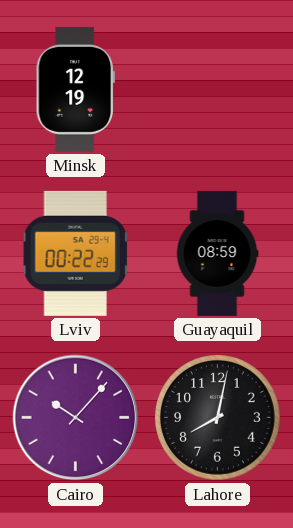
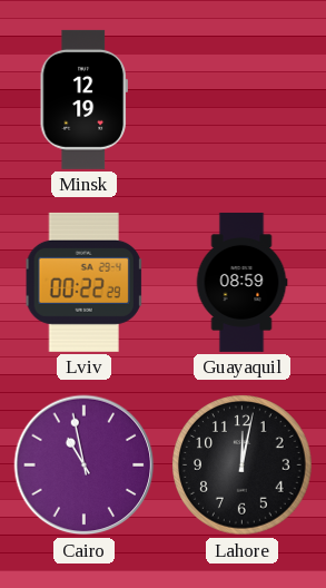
Cairo: 10:07 -> 10:58
Lahore: 8:02 -> 12:02
